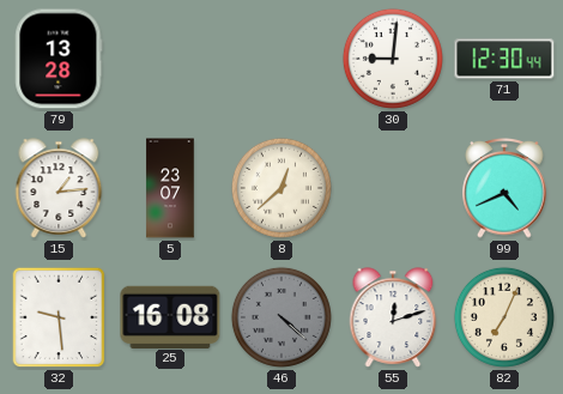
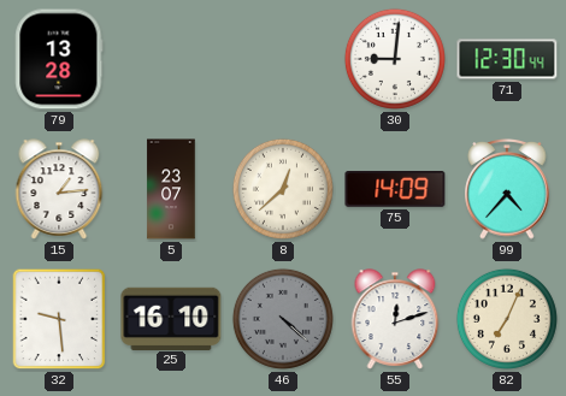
75: none -> 14:09
99: 4:41 -> 4:37
25: 16:08 -> 16:10
